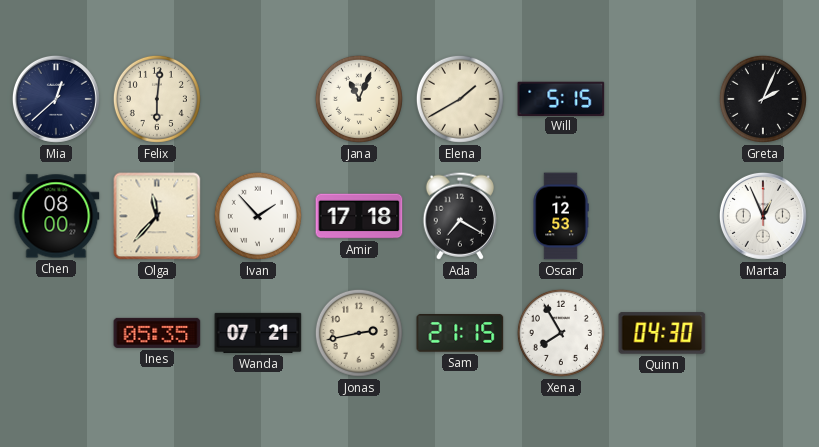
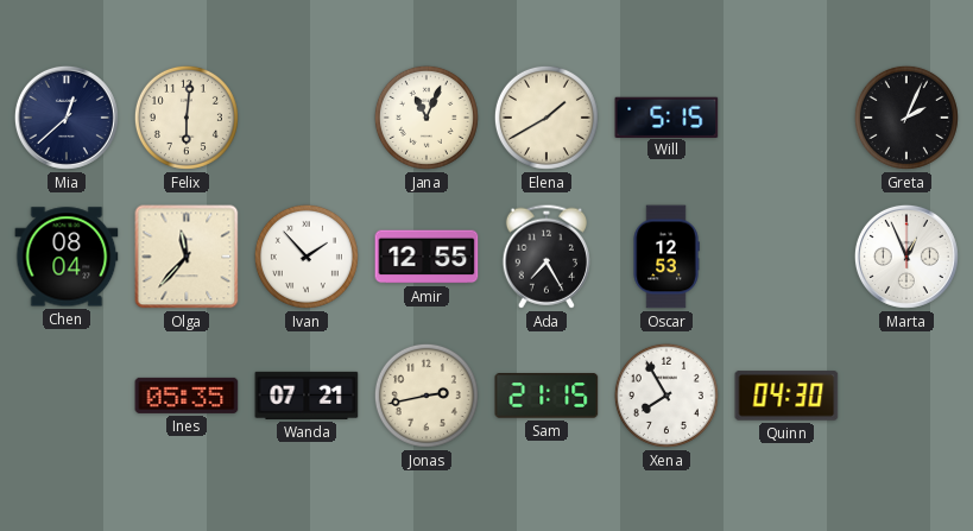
Chen: 08:00 -> 08:04
Amir: 17:18 -> 12:55
Ada: 7:20 -> 7:25
